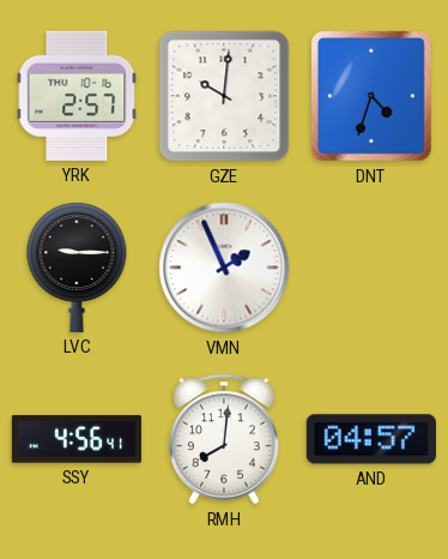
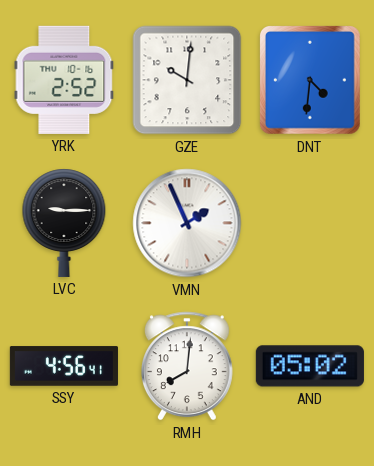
YRK: 2:57 -> 2:52
DNT: 4:33 -> 4:31
AND: 04:57 -> 05:02
